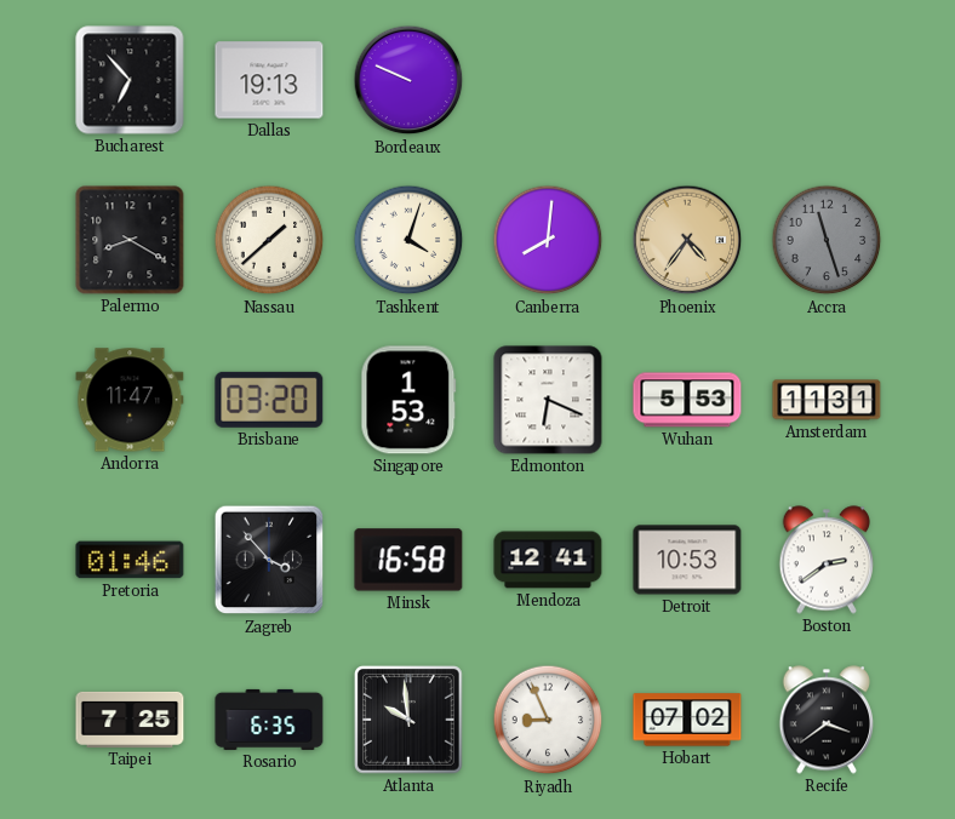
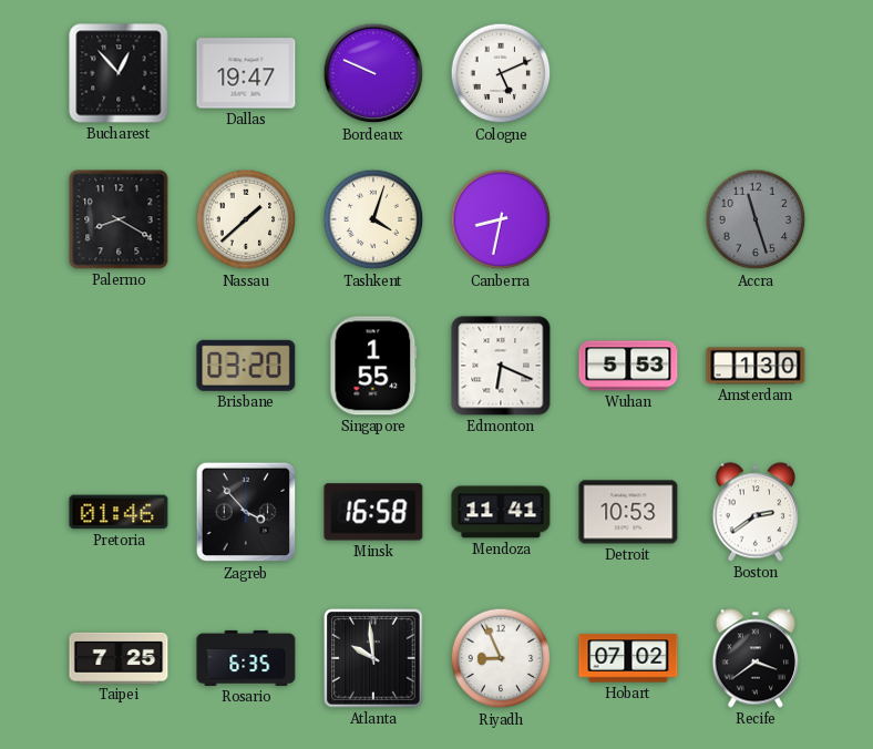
Bucharest: 6:53 -> 12:53
Dallas: 19:13 -> 19:47
Cologne: none -> 5:11
Canberra: 8:01 -> 8:32
Phoenix: 4:36 -> none
Andorra: 11:47 -> none
Singapore: 1:53 -> 1:55
Amsterdam: 11:31 -> 1:30
Mendoza: 12:41 -> 11:41
